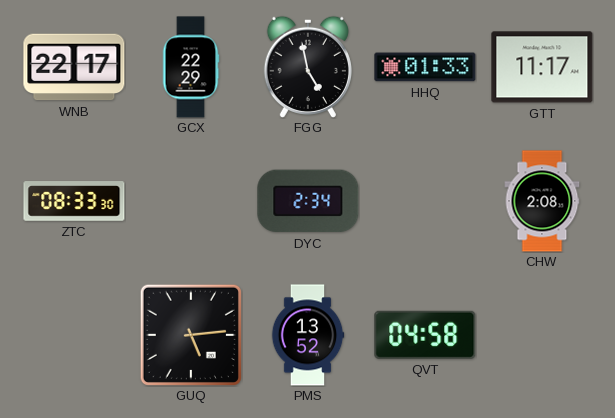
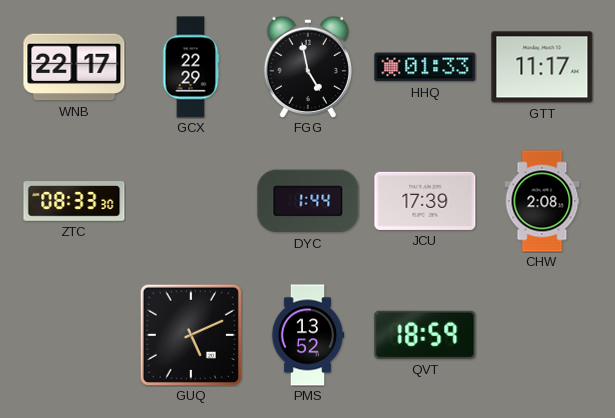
DYC: 2:34 -> 1:44
JCU: none -> 17:39
GUQ: 5:14 -> 5:11
QVT: 04:58 -> 18:59
